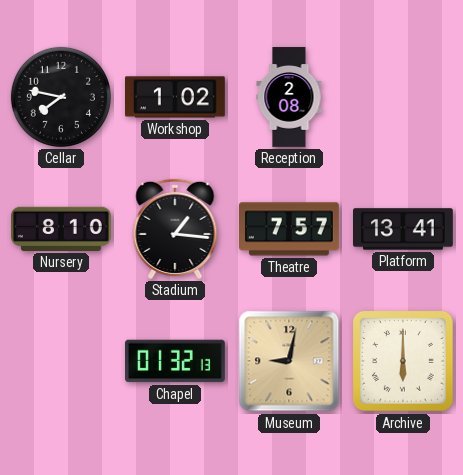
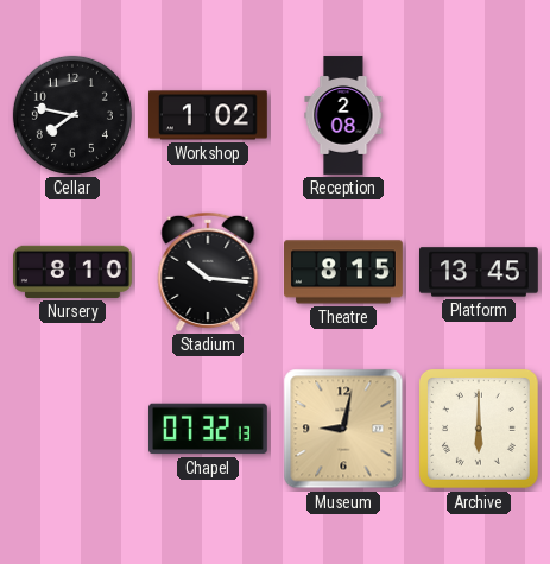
Stadium: 1:16 -> 10:16
Theatre: 7:57 -> 8:15
Platform: 13:41 -> 13:45
Chapel: 01:32 -> 07:32
